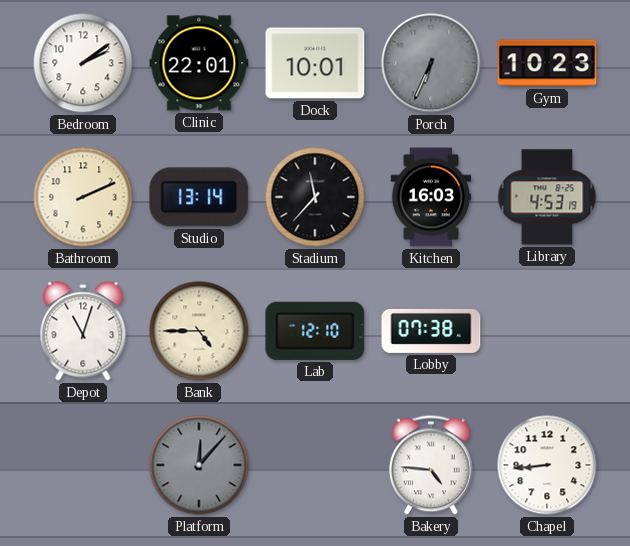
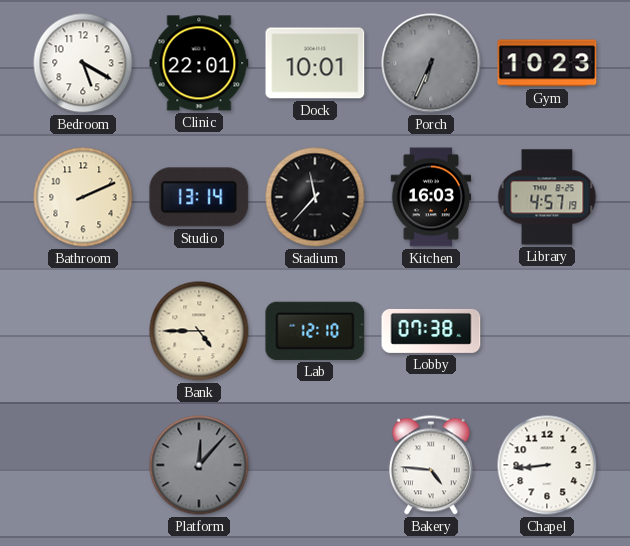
Bedroom: 2:09 -> 5:20
Library: 4:53 -> 4:57
Depot: 11:03 -> none
